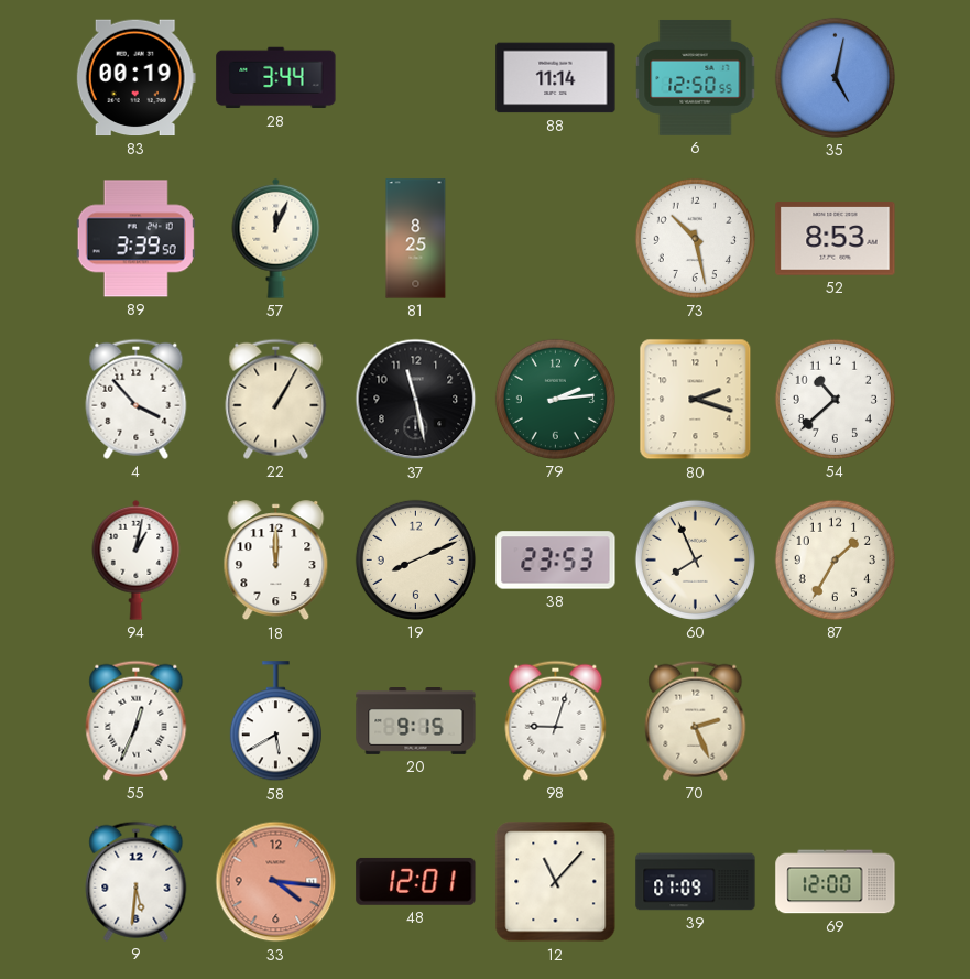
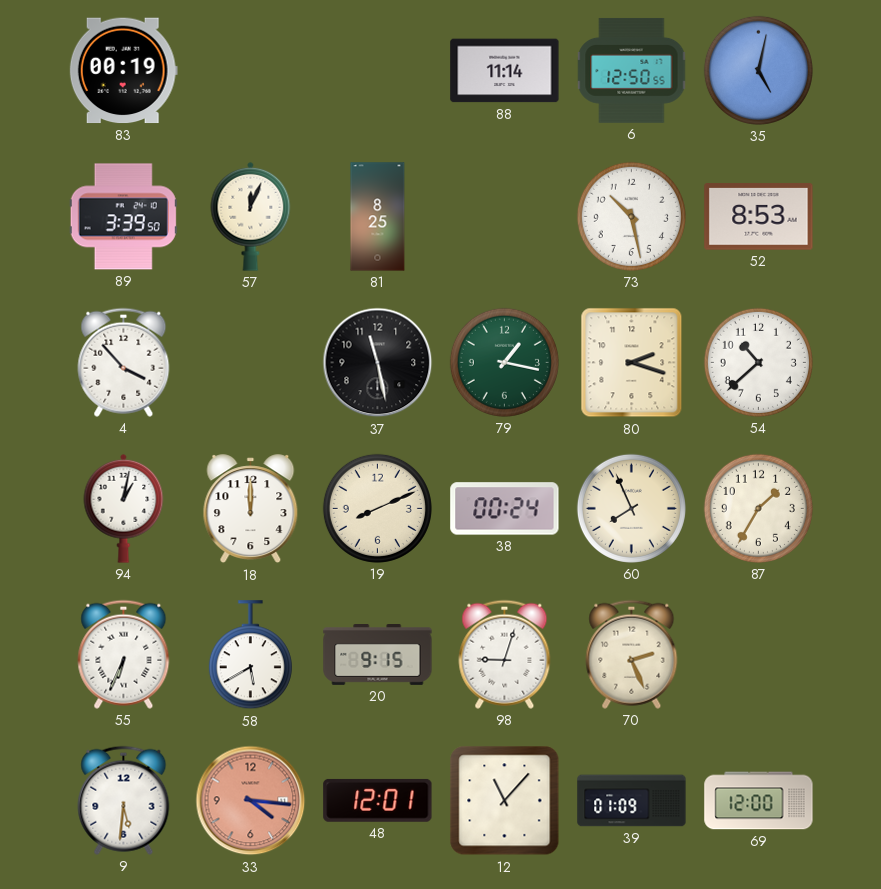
28: 3:44 -> none
22: 1:05 -> none
79: 2:14 -> 1:17
38: 23:53 -> 00:24
55: 12:34 -> 6:34
